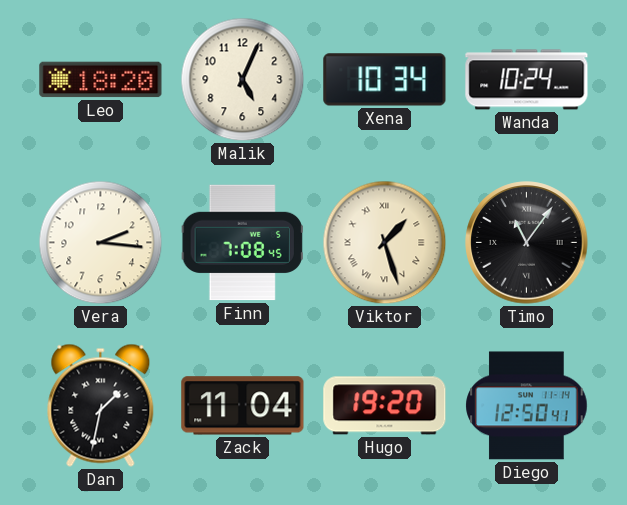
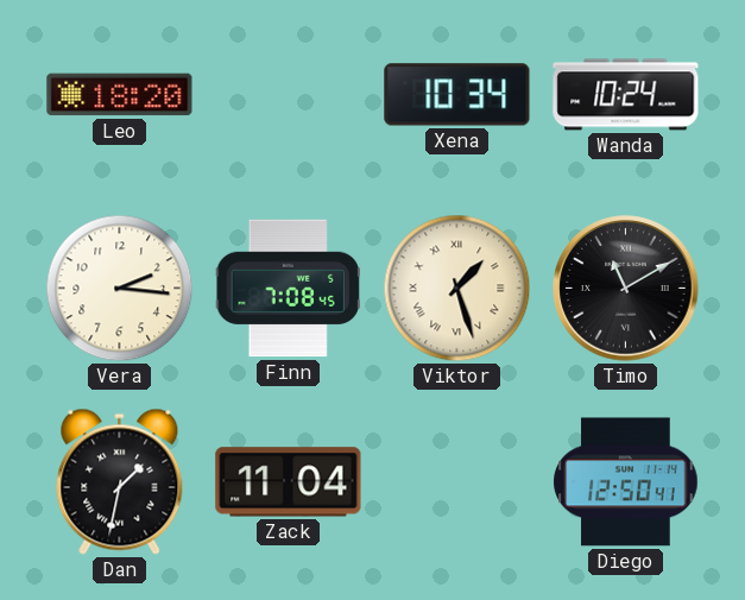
Malik: 5:04 -> none
Timo: 11:06 -> 11:10
Hugo: 19:20 -> none
